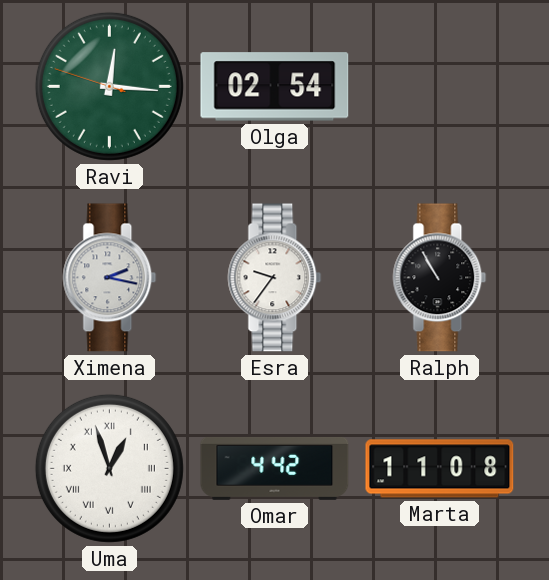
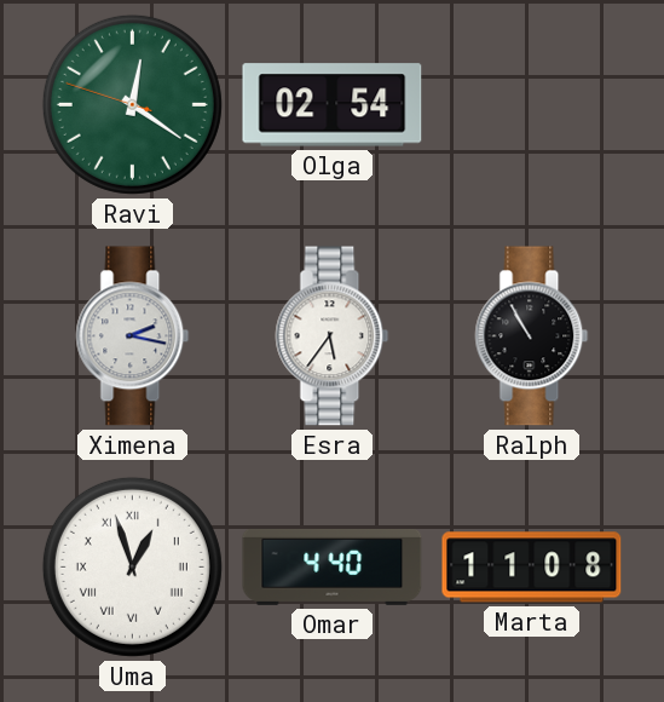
Ravi: 12:15 -> 12:20
Esra: 9:36 -> 5:36
Omar: 4:42 -> 4:40
